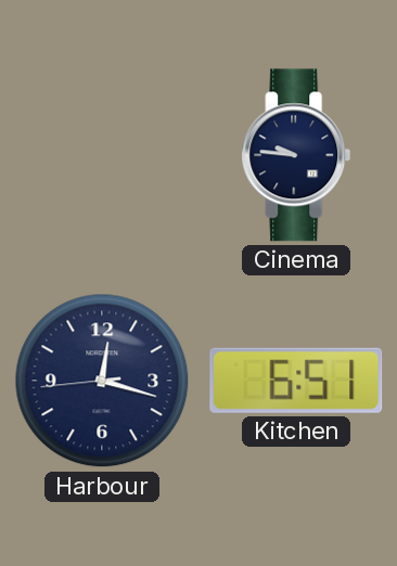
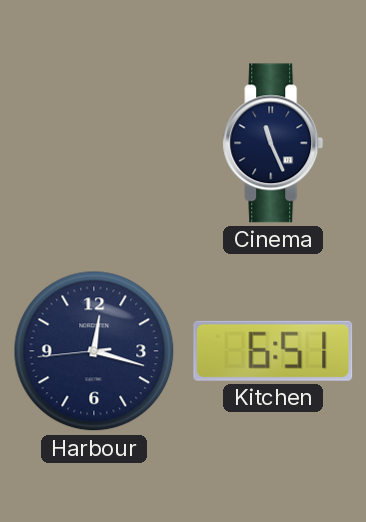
Cinema: 9:46 -> 11:26
